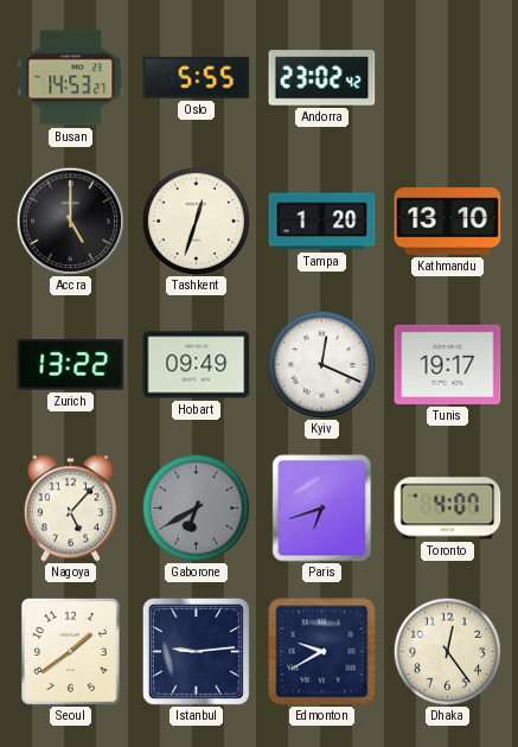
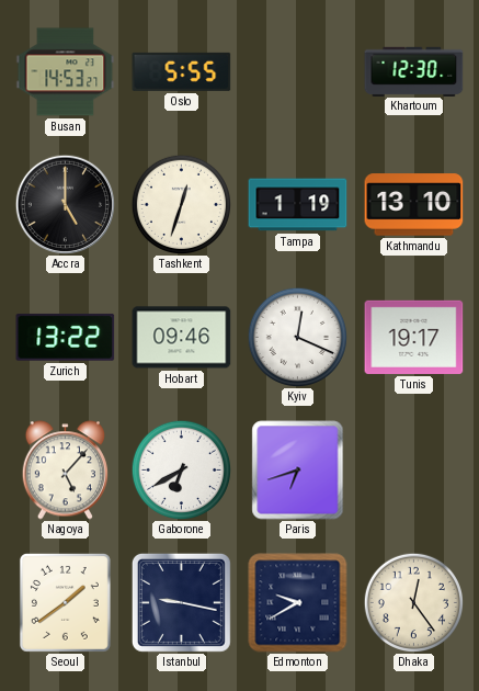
Andorra: 23:02 -> none
Khartoum: none -> 12:30
Tampa: 1:20 -> 1:19
Hobart: 09:49 -> 09:46
Gaborone dial: grey -> white
Toronto: 4:07 -> none
Istanbul: 9:14 -> 9:17
